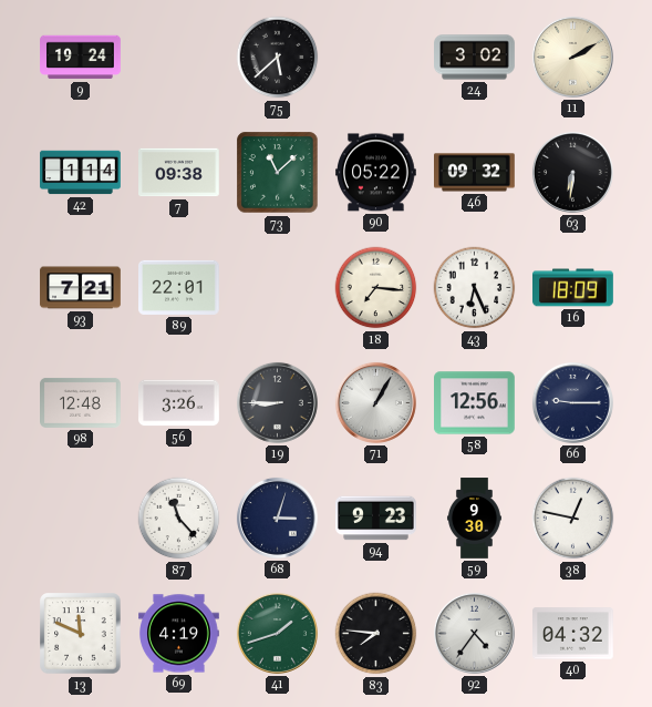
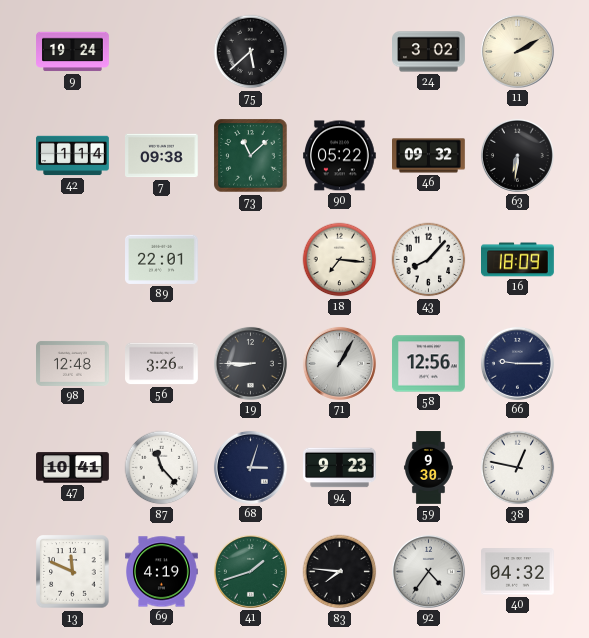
93: 7:21 -> none
43: 6:26 -> 8:07
47: none -> 10:41
